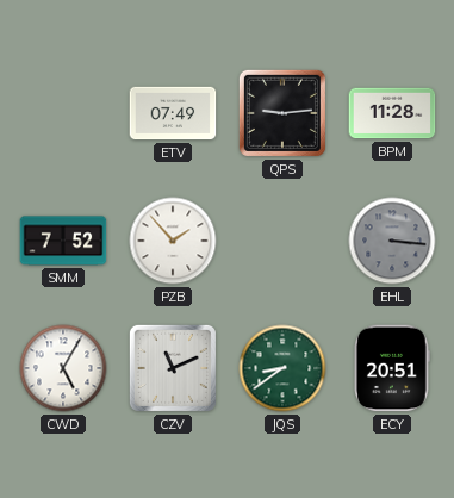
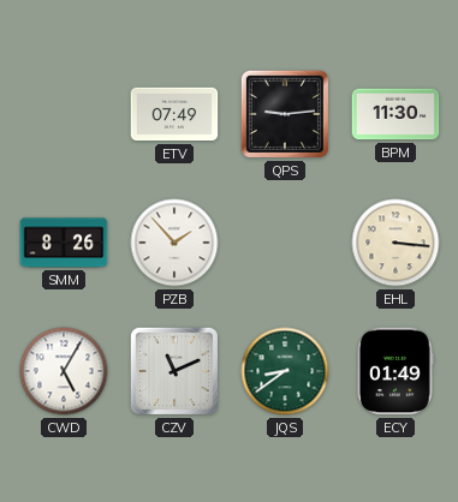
BPM: 11:28 -> 11:30
SMM: 7:52 -> 8:26
EHL dial: grey -> cream
ECY: 20:51 -> 01:49
